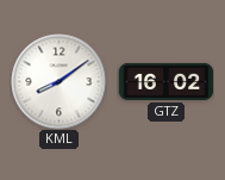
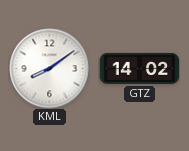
GTZ: 16:02 -> 14:02
